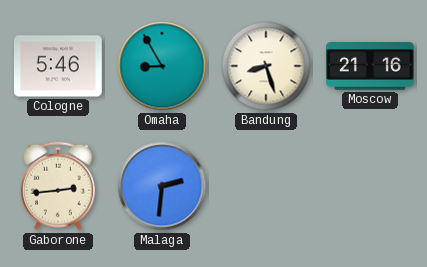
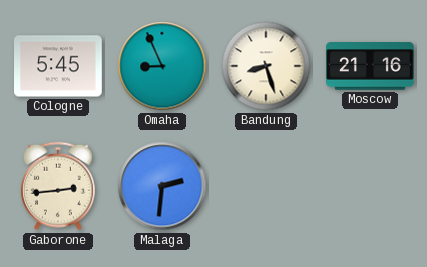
Cologne: 5:46 -> 5:45
Omaha: 8:55 -> 8:56
